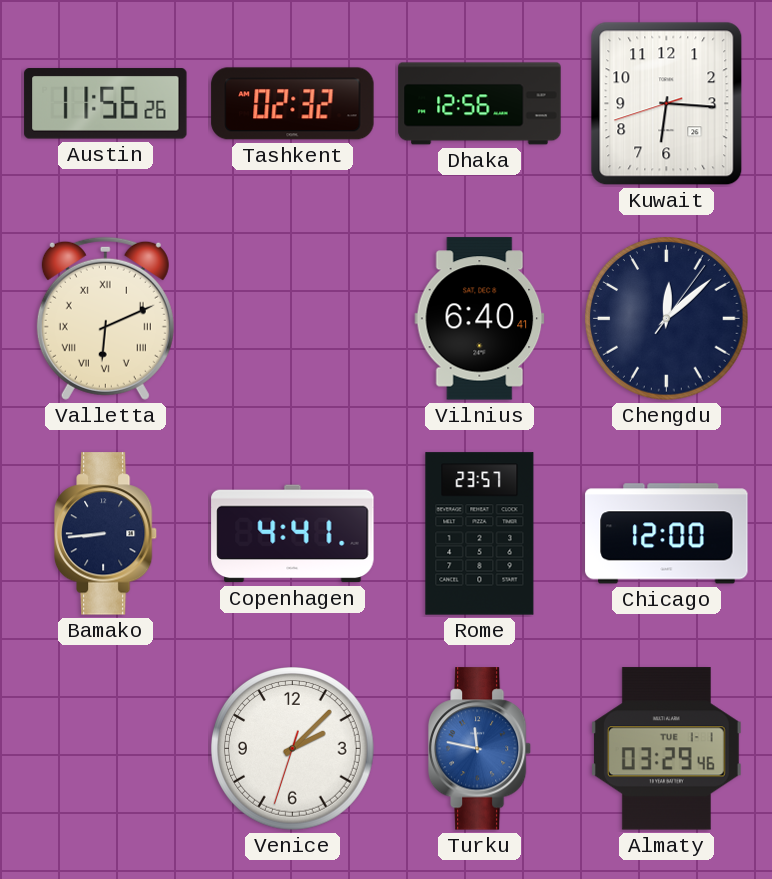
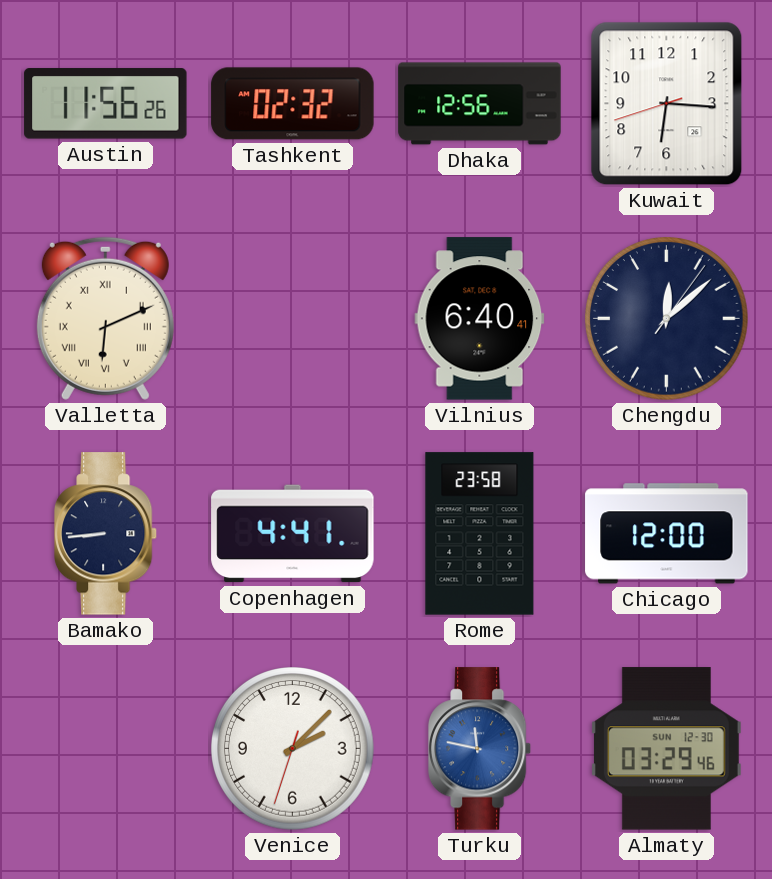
Rome: 23:57 -> 23:58
Almaty date: TUE 1-1 -> SUN 12-30
